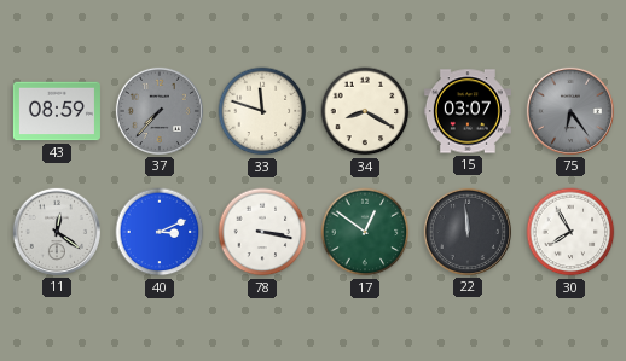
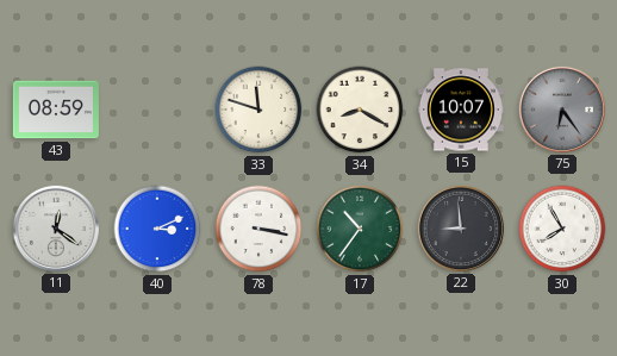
37: 7:37 -> none
15: 03:07 -> 10:07
17: 12:51 -> 10:36
22: 11:59 -> 8:59
